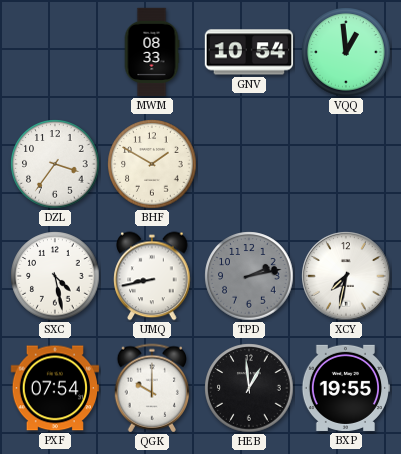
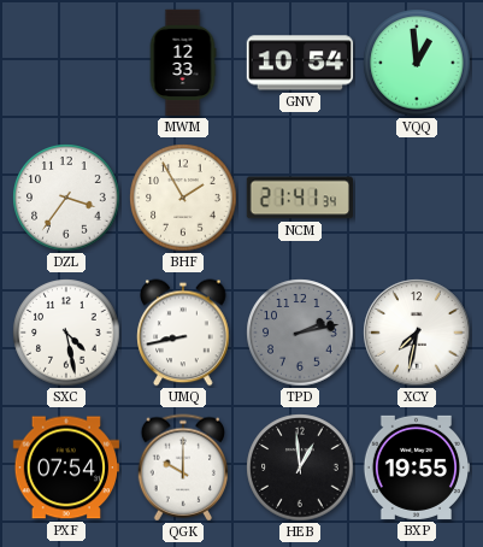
MWM: 08:33 -> 12:33
BHF: 1:50 -> 1:55
NCM: none -> 21:41
